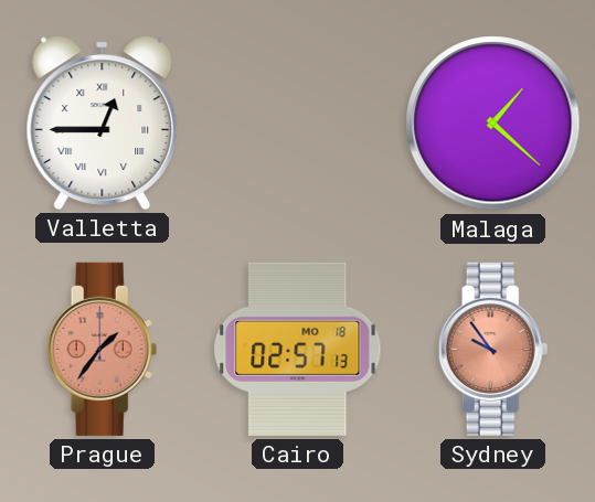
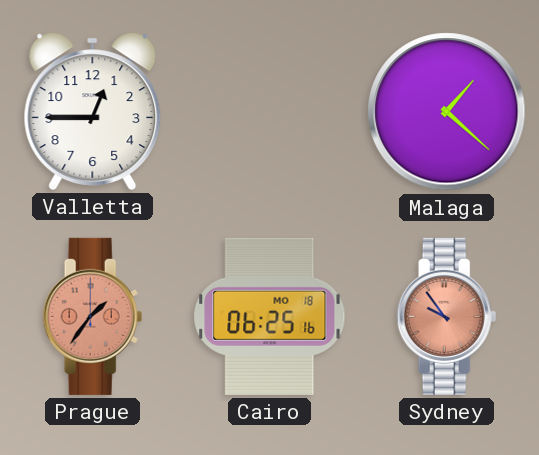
Valletta numerals: Roman -> Arabic
Cairo: 02:57 -> 06:25
